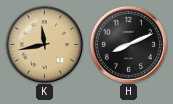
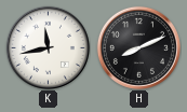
K dial: champagne -> white
